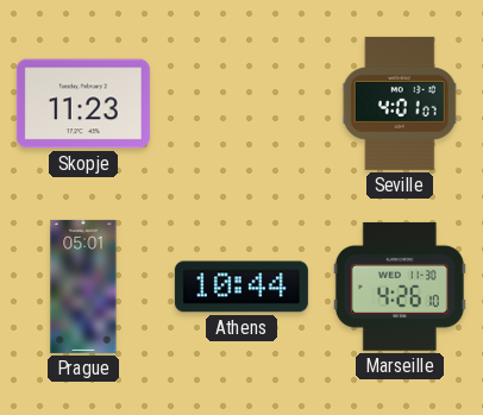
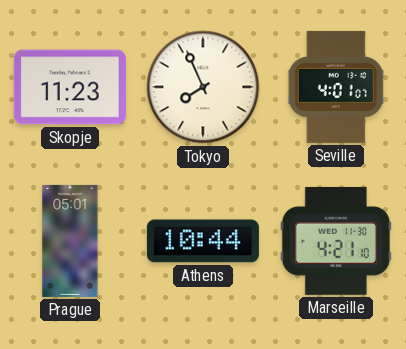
Tokyo: none -> 7:56
Marseille: 4:26 -> 4:21
